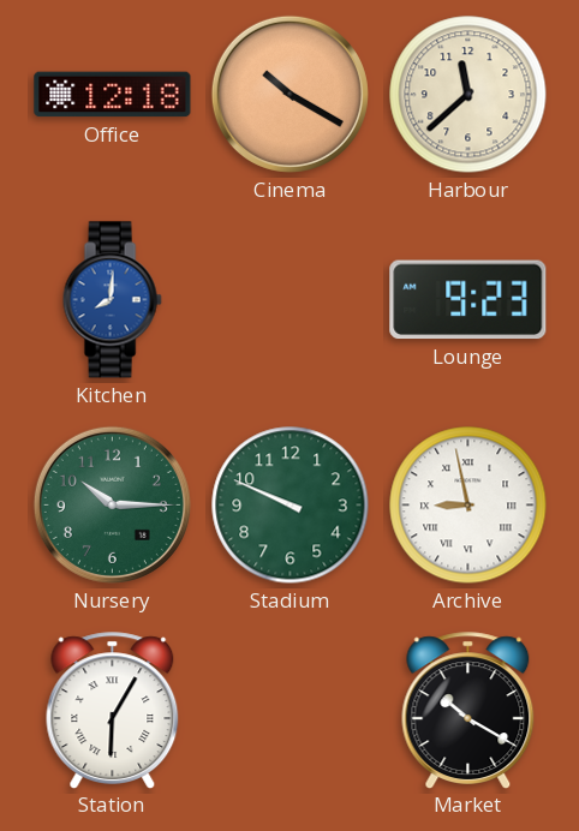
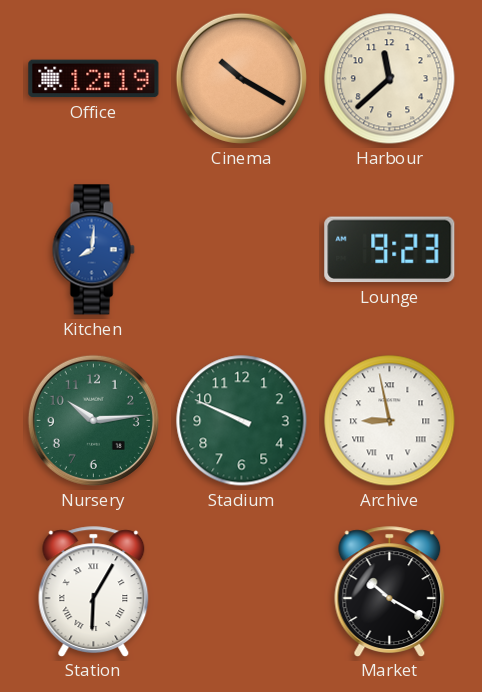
Office: 12:18 -> 12:19
Nursery: 10:15 -> 10:14
